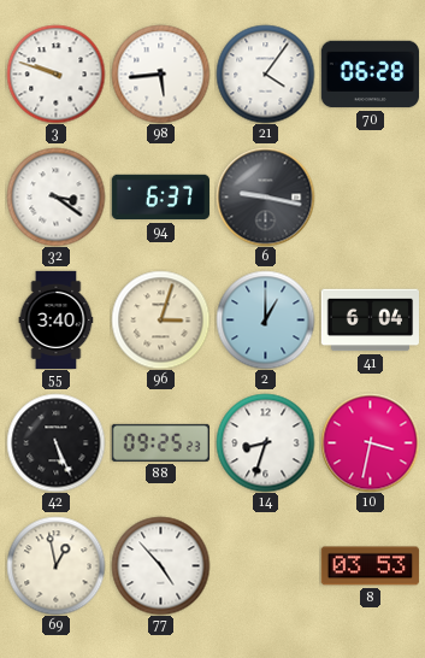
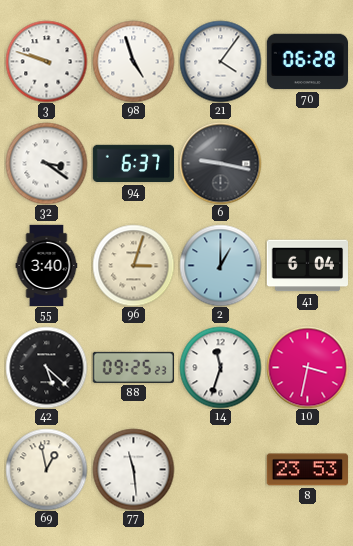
98: 5:44 -> 4:57
42: 5:26 -> 5:22
14: 8:33 -> 11:33
77: 4:53 -> 11:29
8: 03:53 -> 23:53
